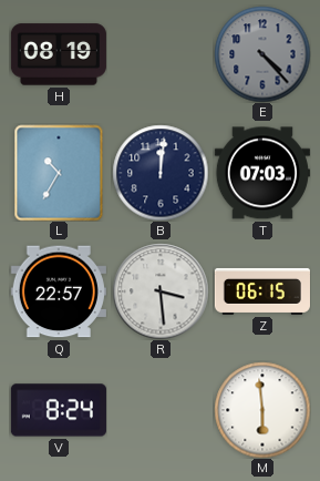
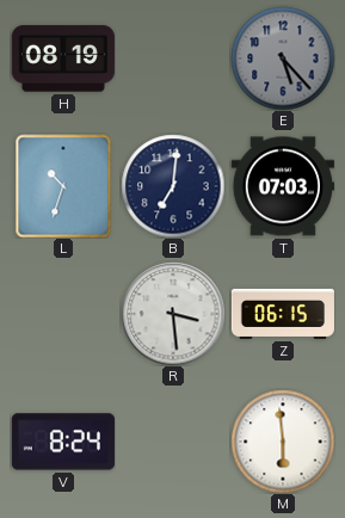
E: 4:23 -> 5:23
L: 10:35 -> 10:33
B: 12:01 -> 7:01
Q: 22:57 -> none
